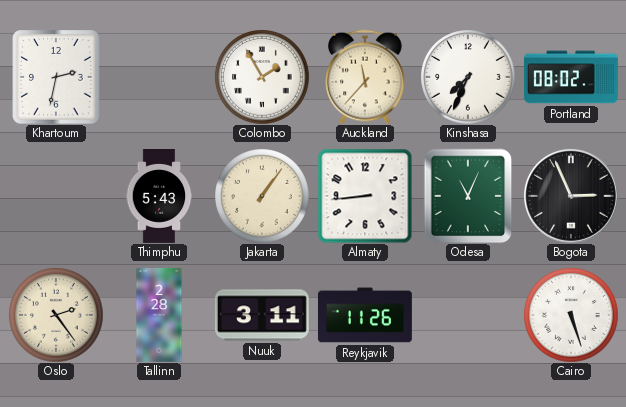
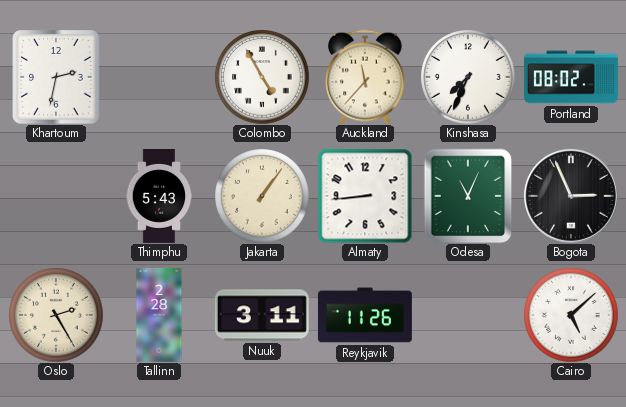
Colombo: 1:55 -> 4:55
Oslo: 2:24 -> 2:25
Cairo: 5:27 -> 5:08
